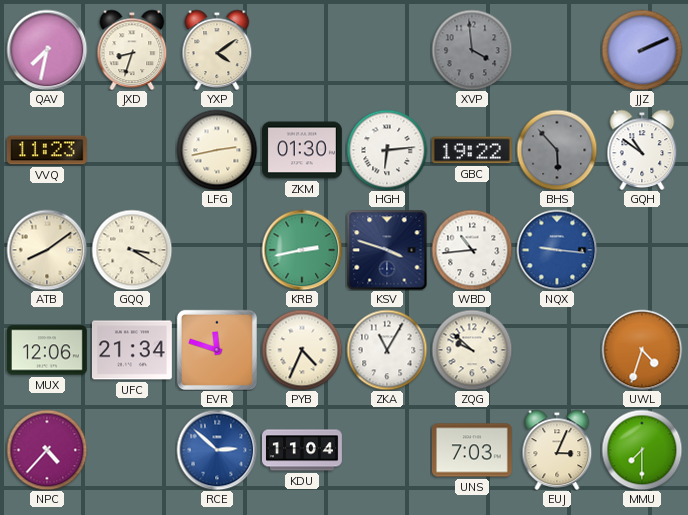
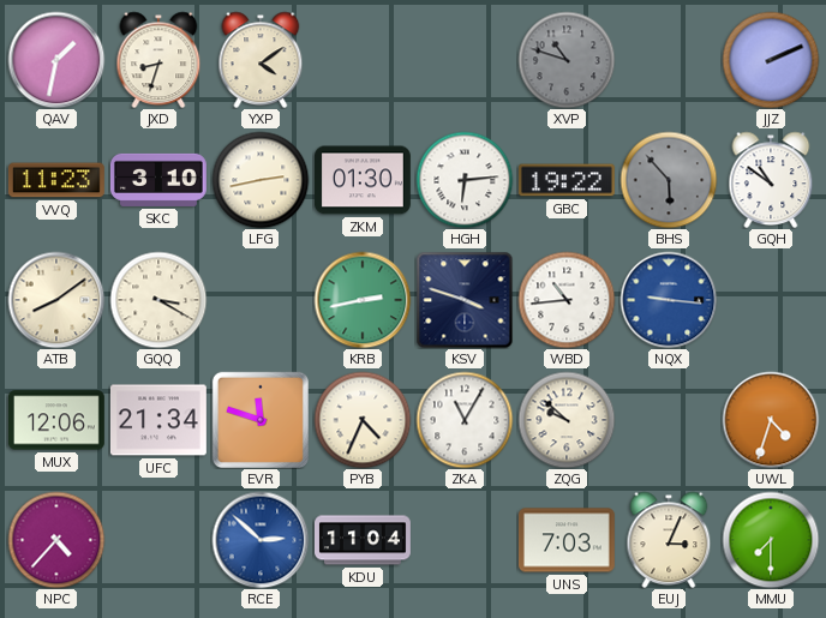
QAV: 7:32 -> 1:32
XVP: 3:59 -> 10:48
SKC: none -> 3:10
